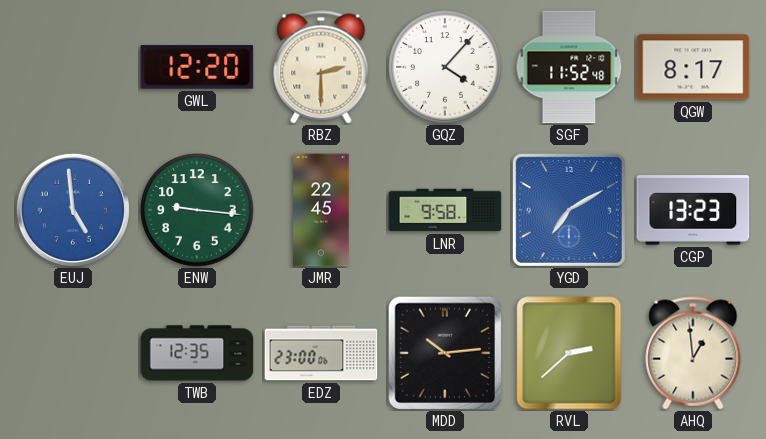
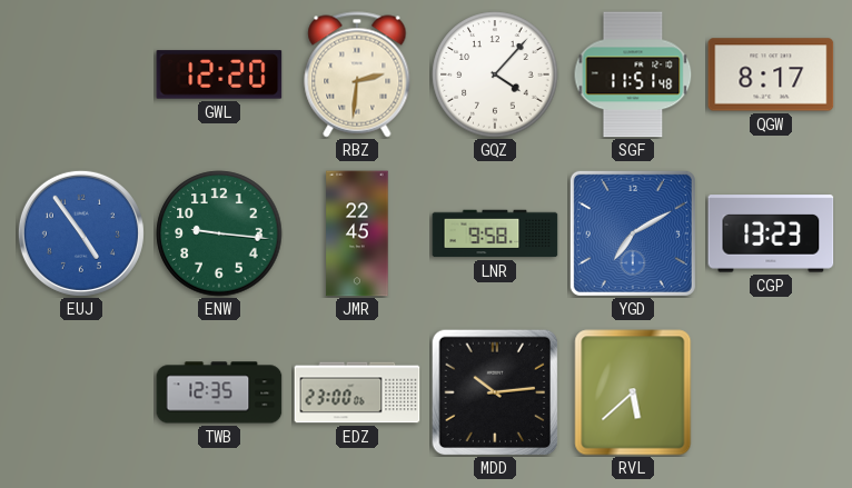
RBZ: 2:30 -> 2:31
SGF: 11:52 -> 11:51
EUJ: 4:59 -> 4:54
RVL: 2:38 -> 5:38
AHQ: 12:59 -> none
